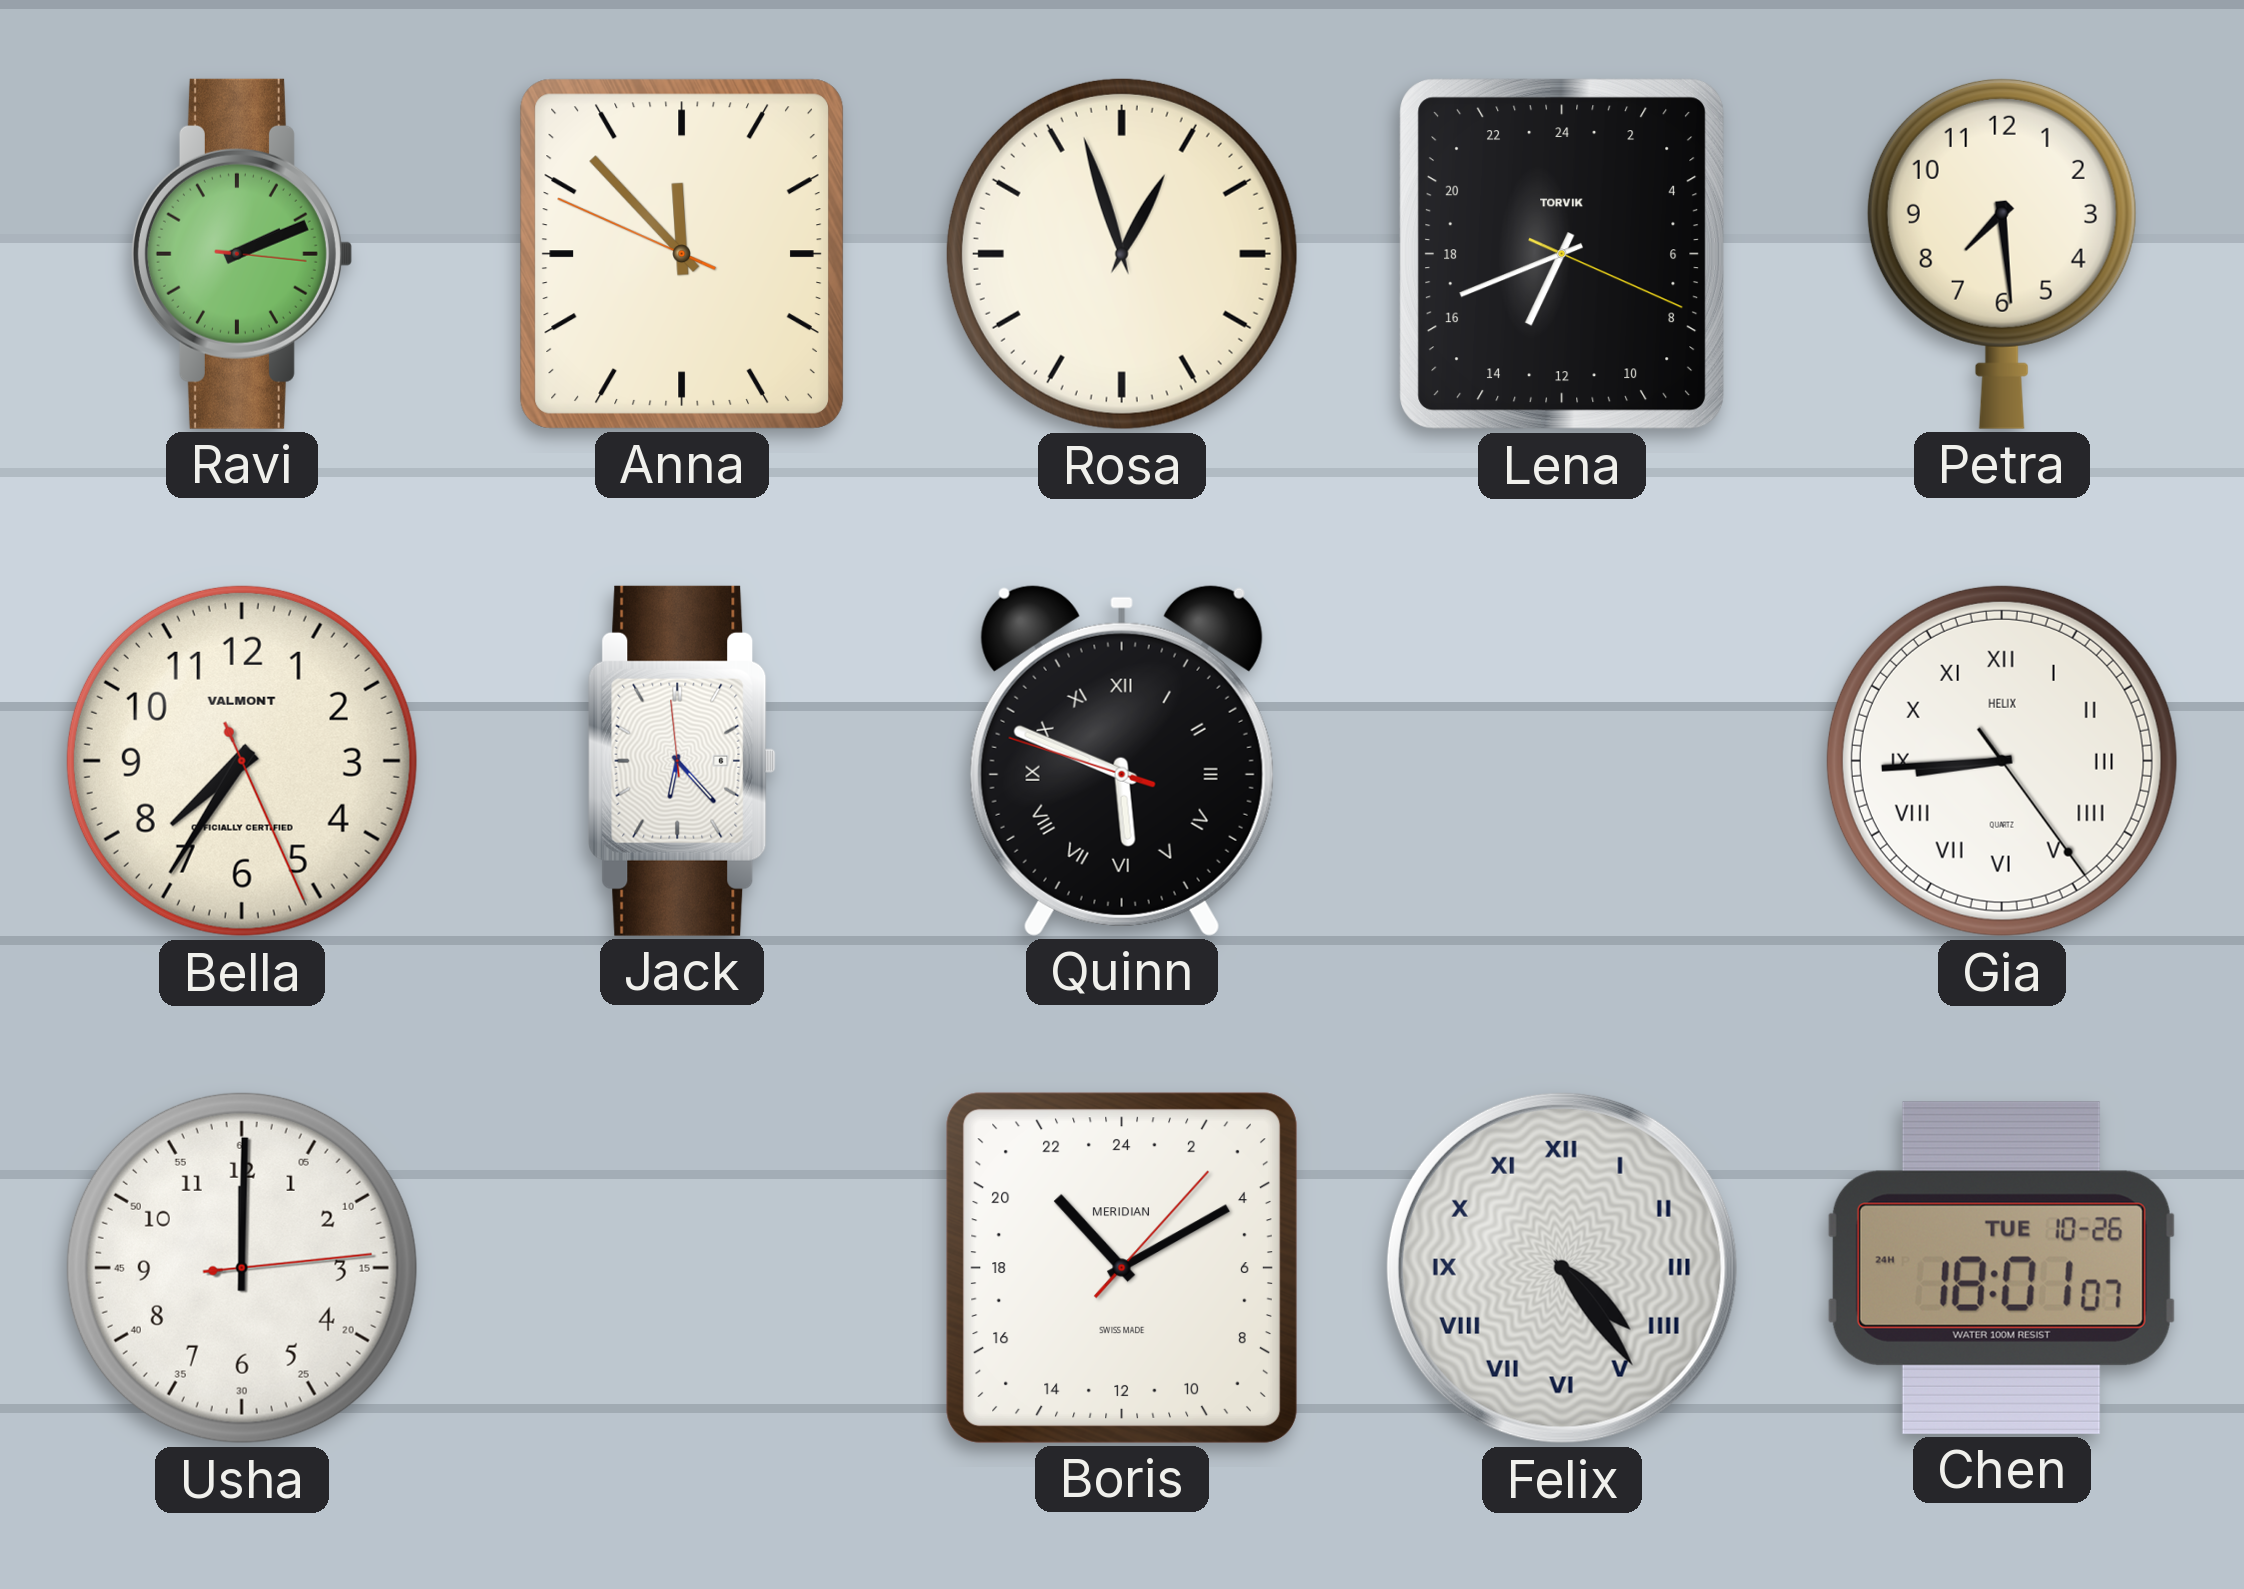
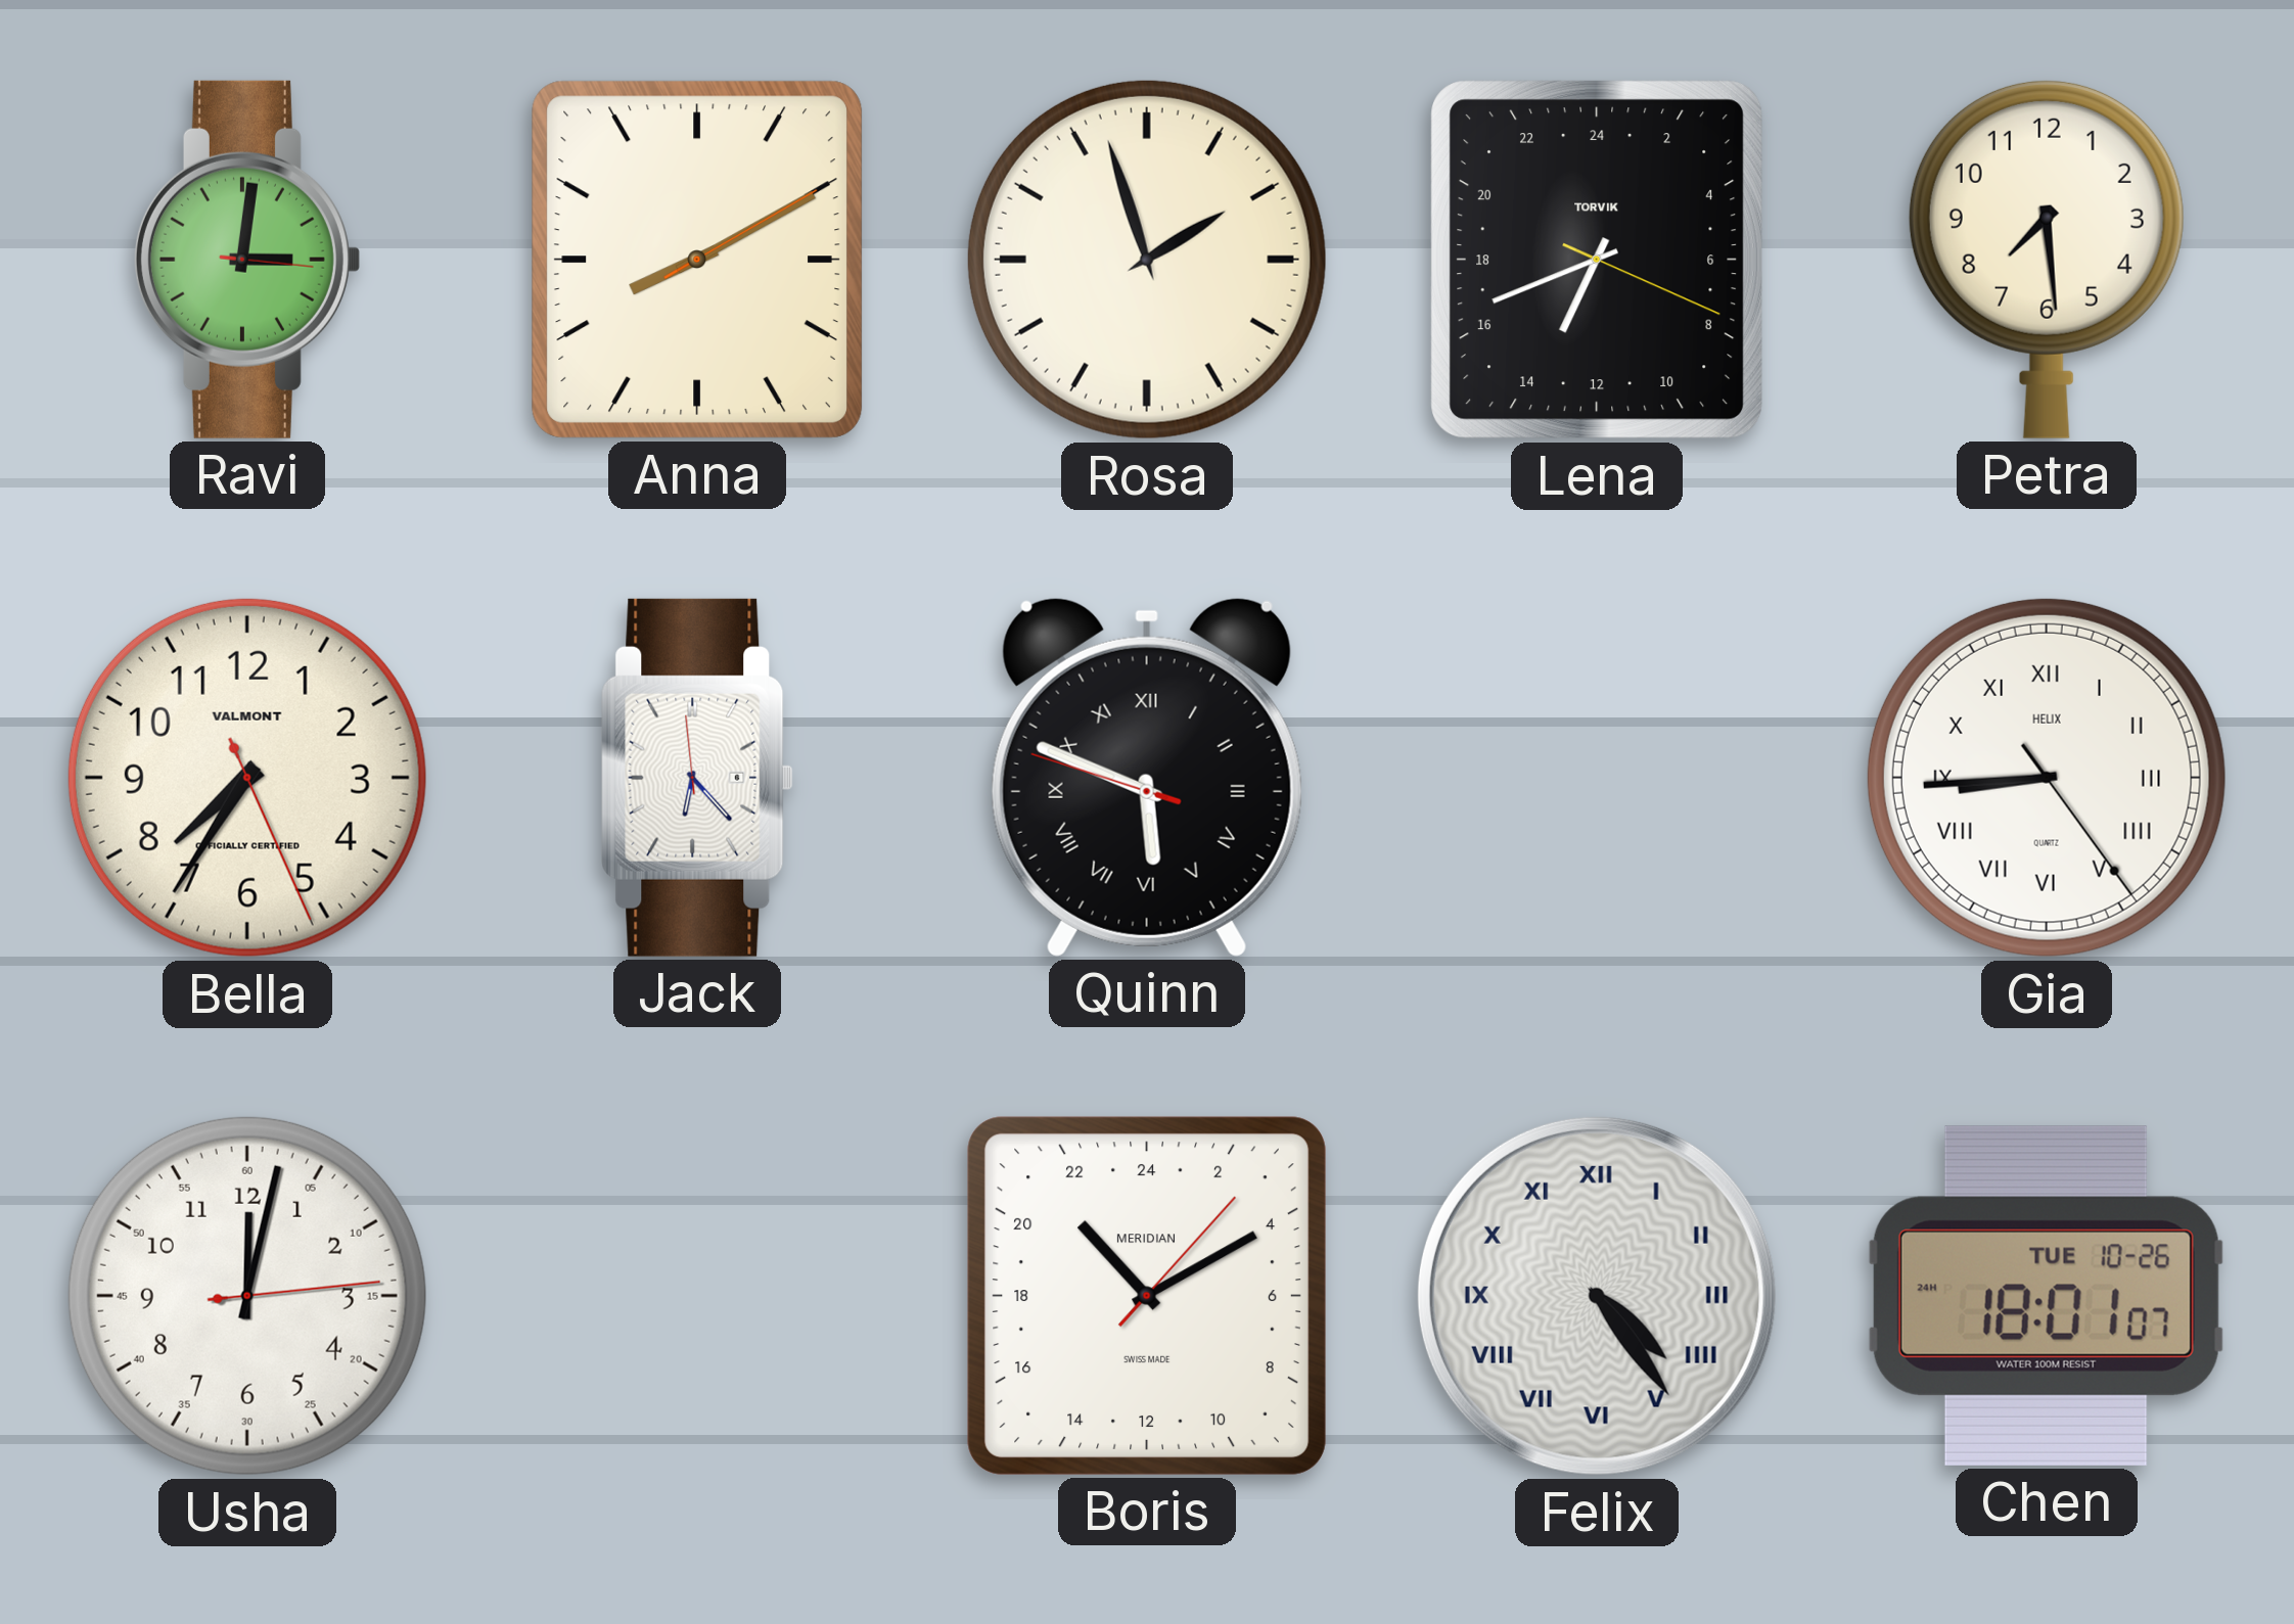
Ravi: 2:11 -> 3:01
Anna: 11:52 -> 8:10
Rosa: 12:57 -> 1:57
Usha: 12:00 -> 12:02
